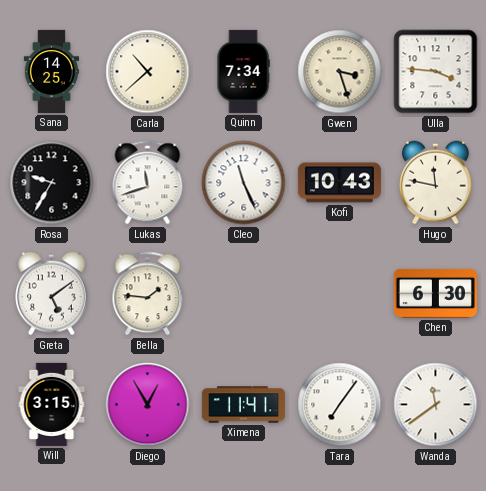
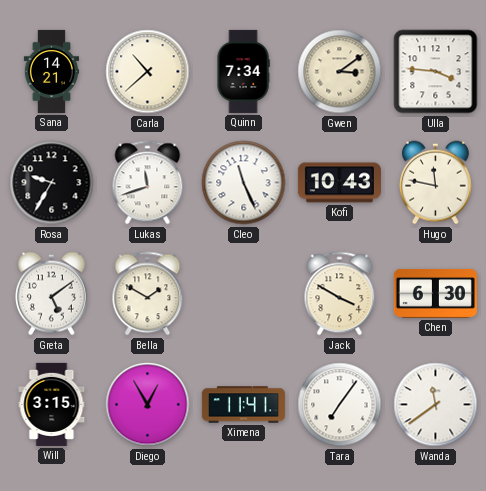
Sana: 14:25 -> 14:21
Gwen: 3:27 -> 3:09
Bella: 1:46 -> 1:50
Jack: none -> 3:50
